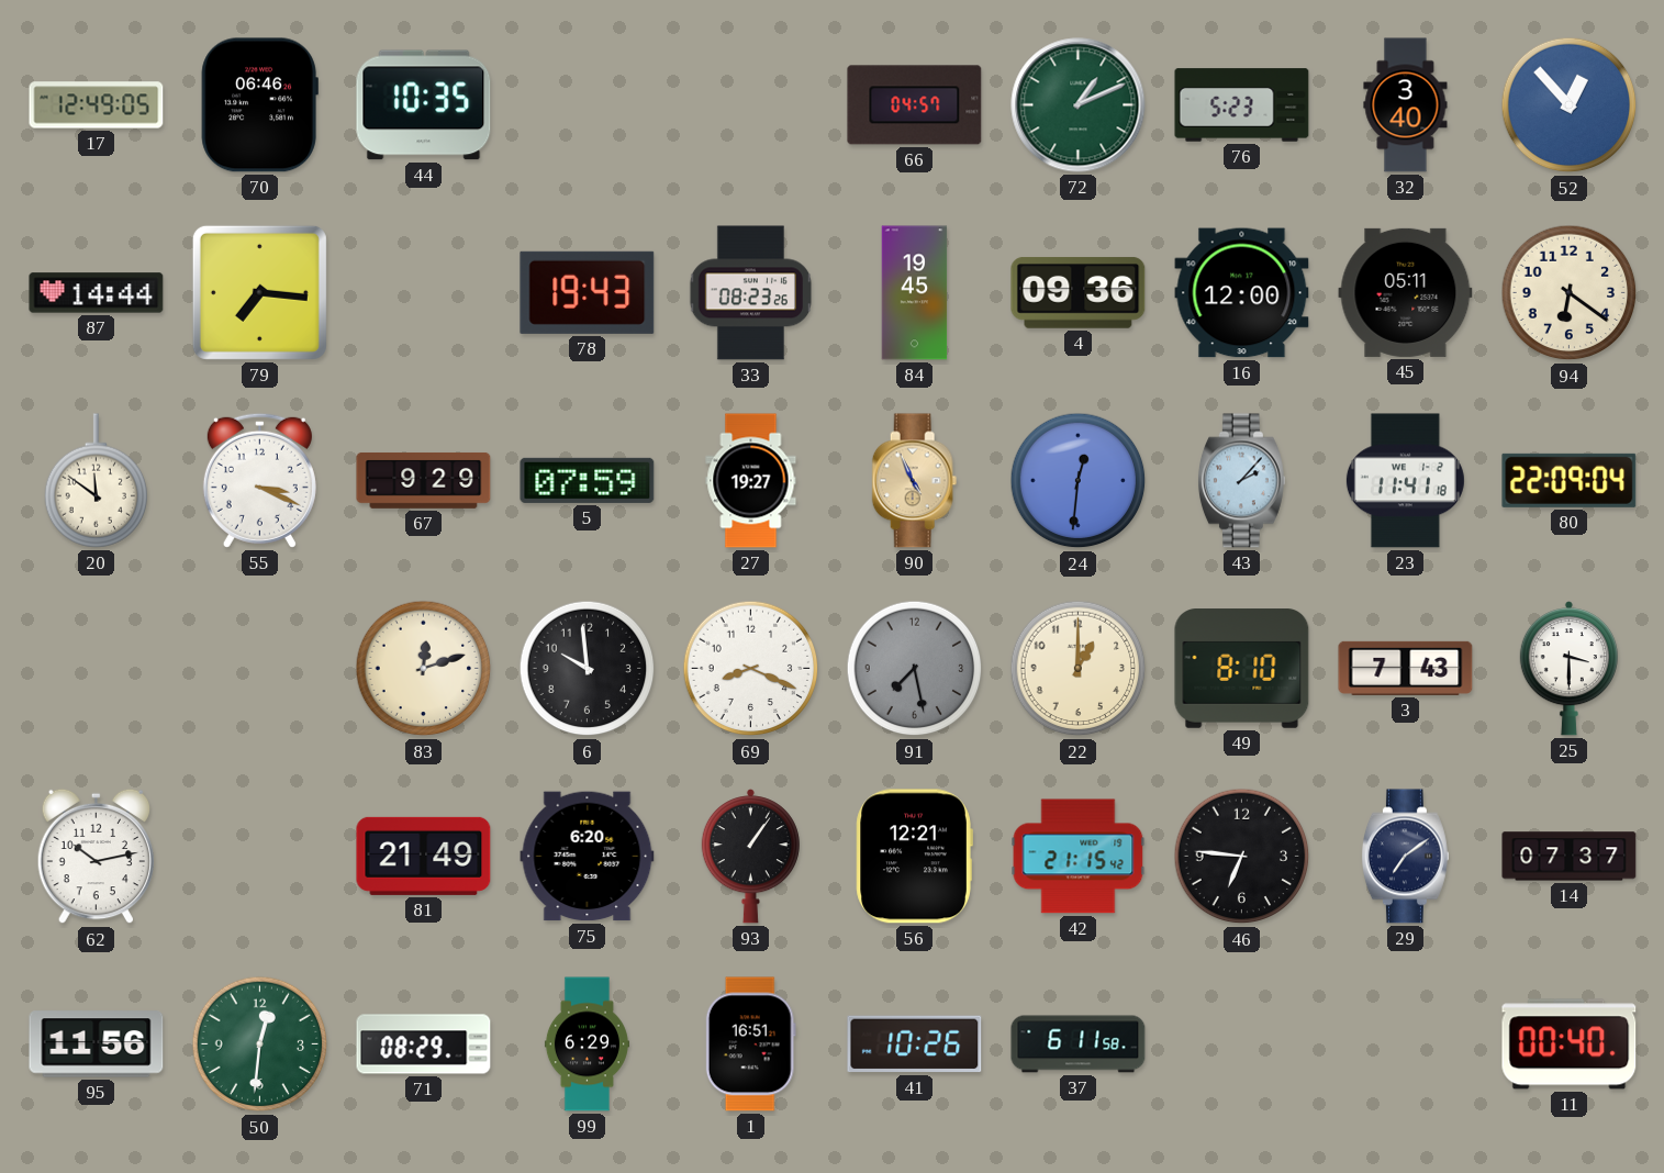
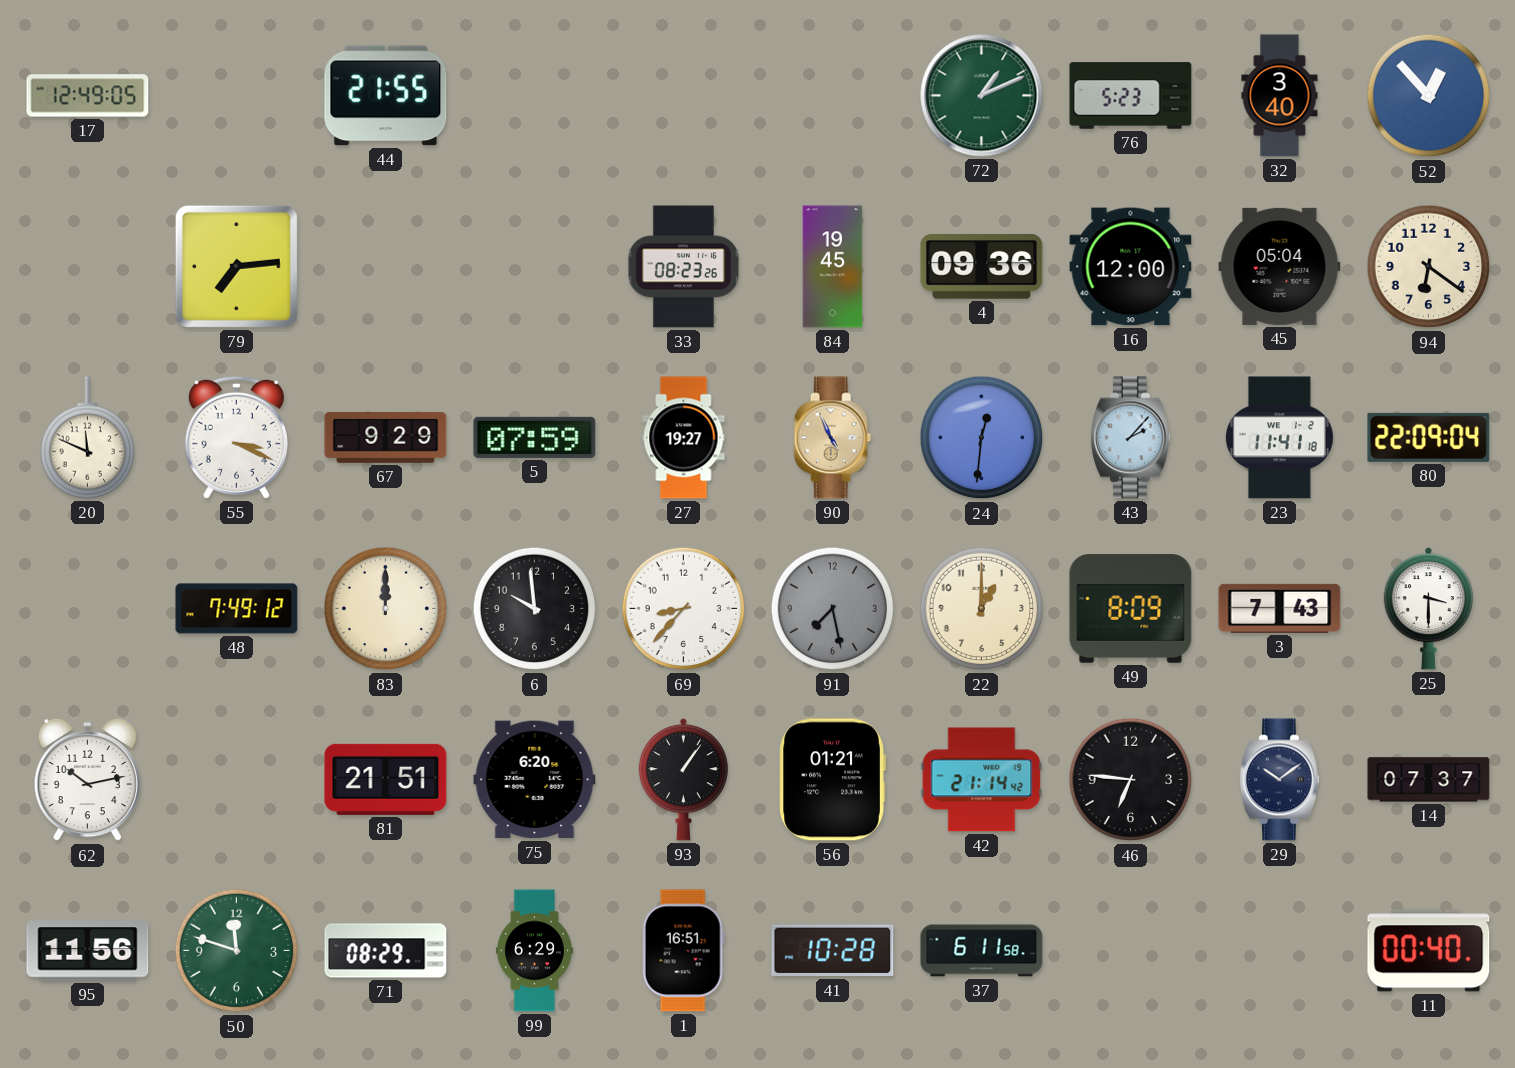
70: 06:46 -> none
44: 10:35 -> 21:55
66: 04:57 -> none
87: 14:44 -> none
79: 7:16 -> 7:14
78: 19:43 -> none
45: 05:11 -> 05:04
20: 11:51 -> 11:49
48: none -> 7:49
83: 12:12 -> 12:00
69: 8:19 -> 8:37
49: 8:10 -> 8:09
81: 21:49 -> 21:51
56: 12:21 -> 01:21
42: 21:15 -> 21:14
29: 7:09 -> 10:09
50: 12:31 -> 11:48
41: 10:26 -> 10:28
